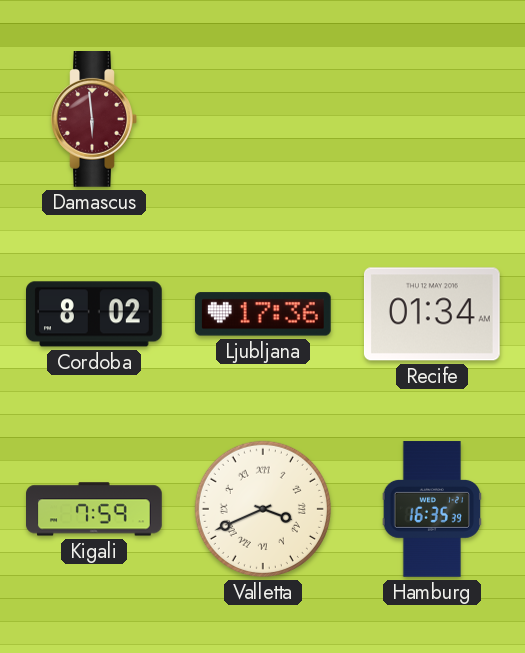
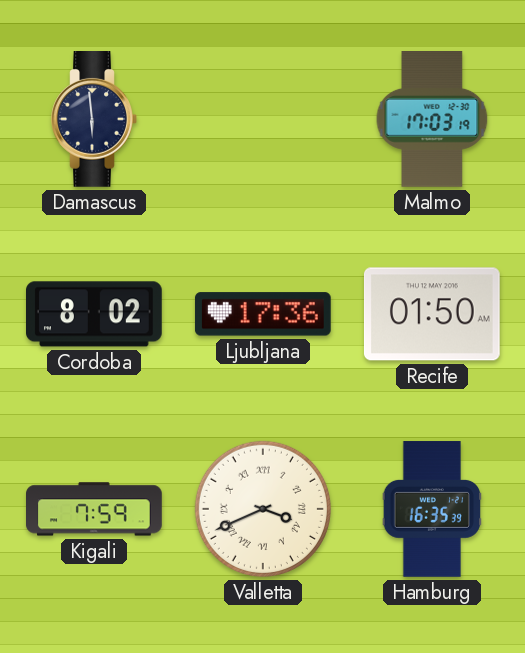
Damascus dial: burgundy -> navy
Malmo: none -> 17:03
Recife: 01:34 -> 01:50
